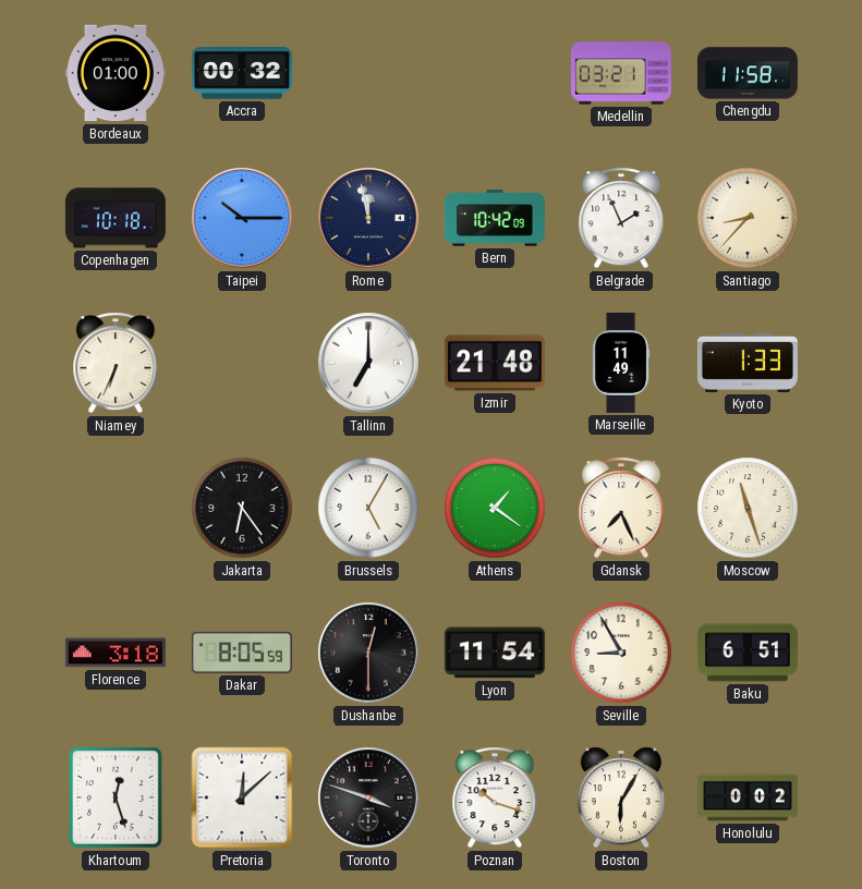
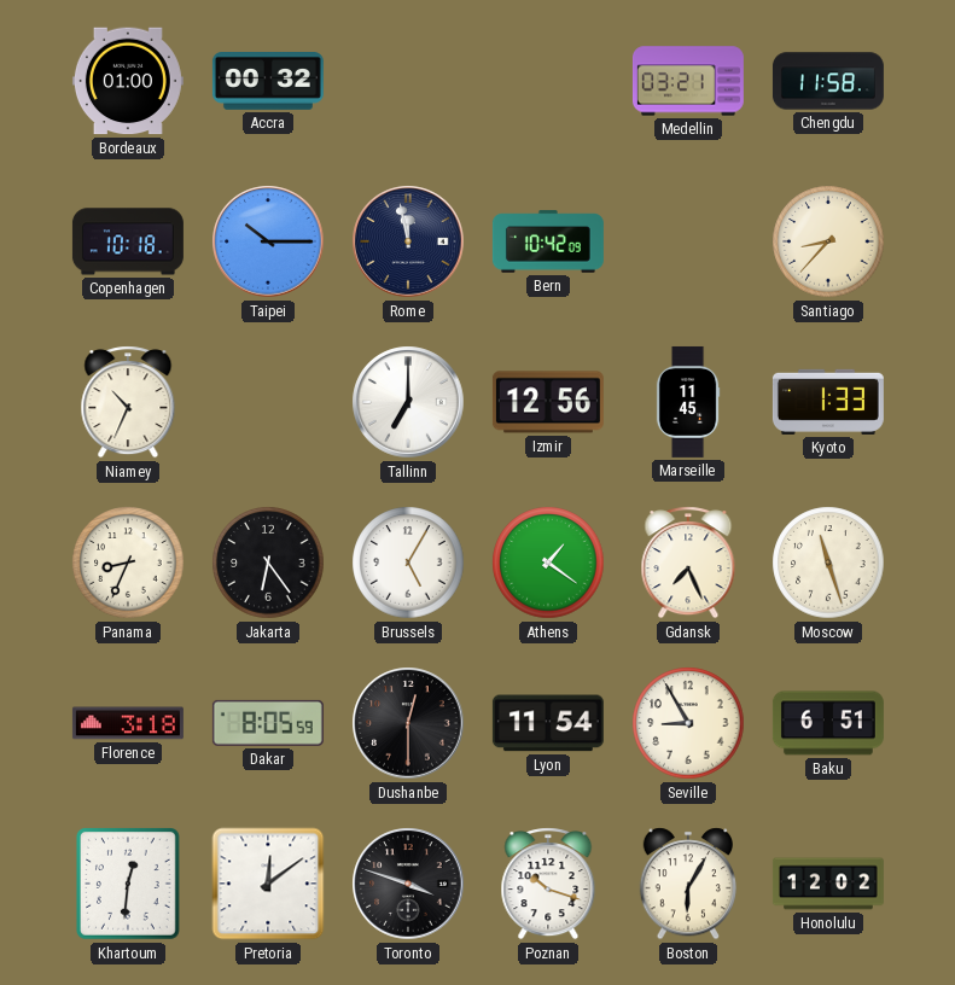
Belgrade: 1:56 -> none
Niamey: 6:34 -> 10:34
Izmir: 21:48 -> 12:56
Marseille: 11:49 -> 11:45
Panama: none -> 8:34
Khartoum: 12:27 -> 12:31
Pretoria: 12:08 -> 12:09
Honolulu: 0:02 -> 12:02
